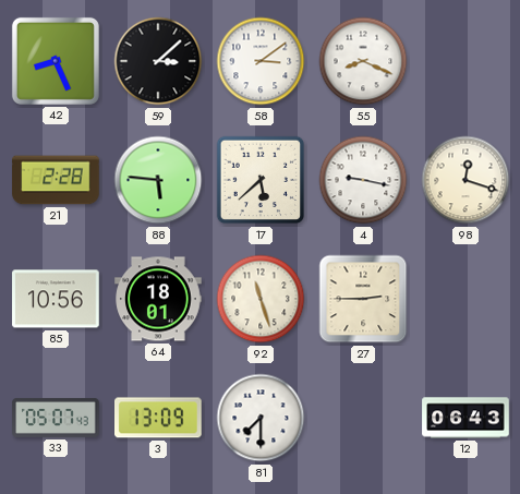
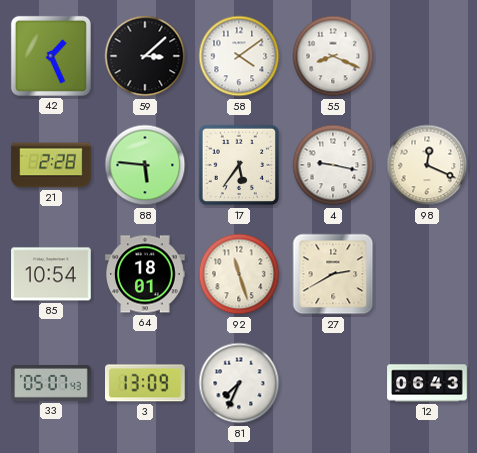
42: 8:26 -> 1:26
58: 3:09 -> 4:09
17: 5:38 -> 5:36
98: 12:18 -> 12:19
85: 10:56 -> 10:54
27: 2:45 -> 2:40
81: 7:30 -> 7:34
